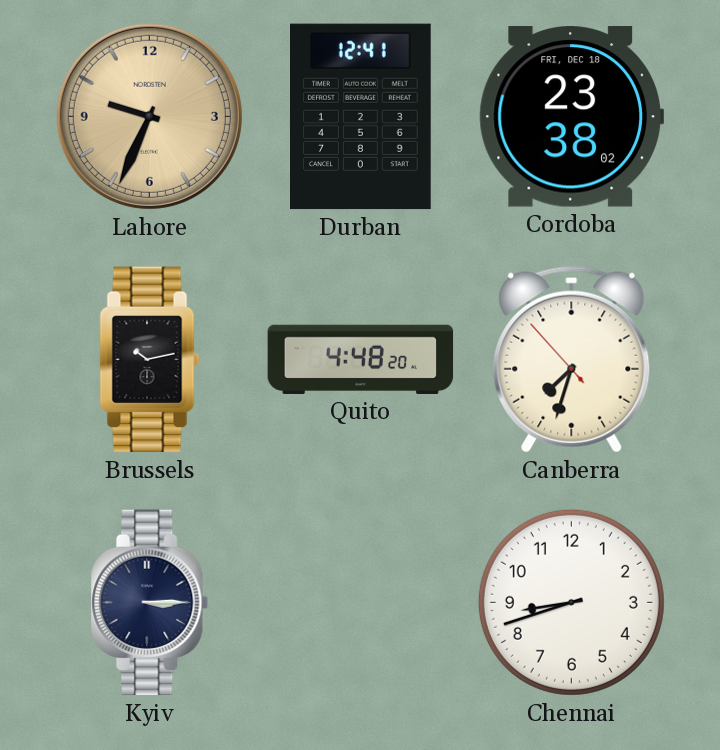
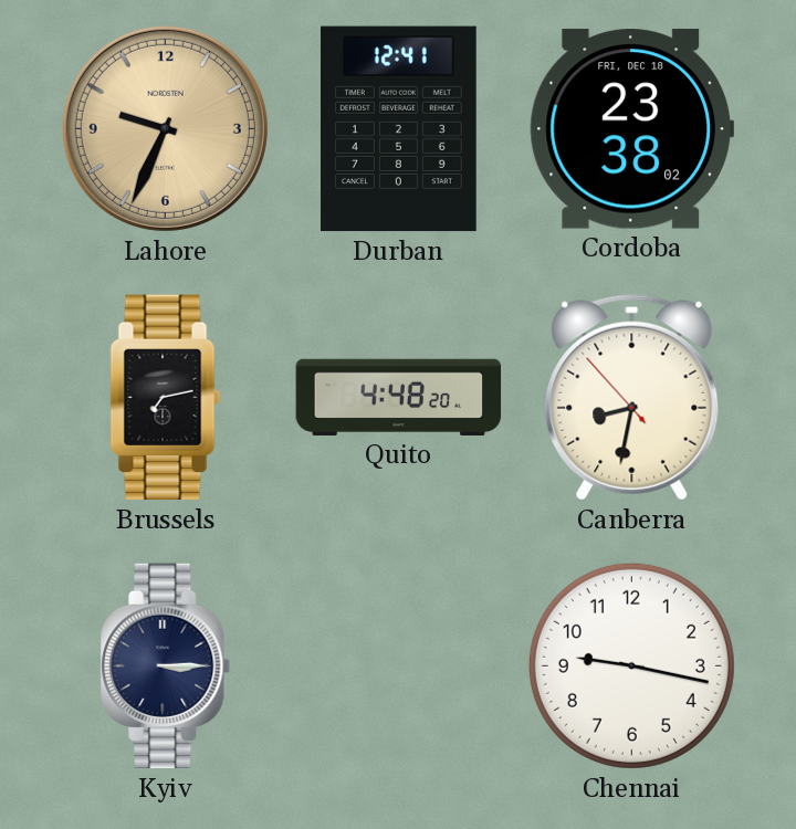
Brussels: 10:13 -> 7:13
Canberra: 7:32 -> 8:31
Chennai: 8:42 -> 9:17
